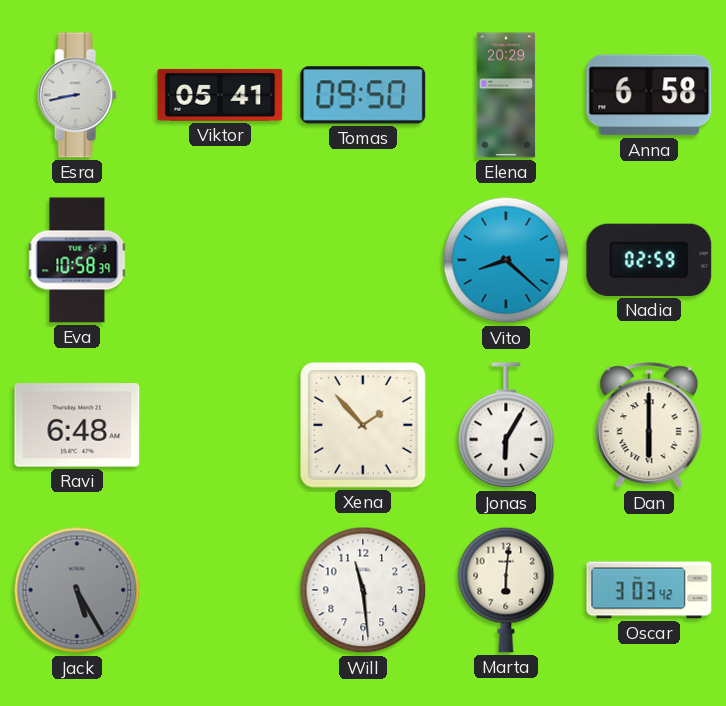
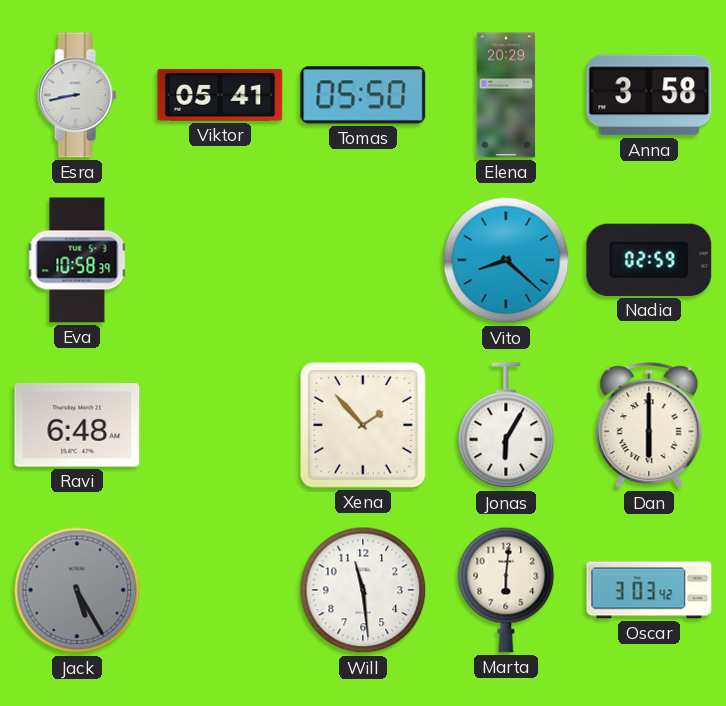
Tomas: 09:50 -> 05:50
Anna: 6:58 -> 3:58
